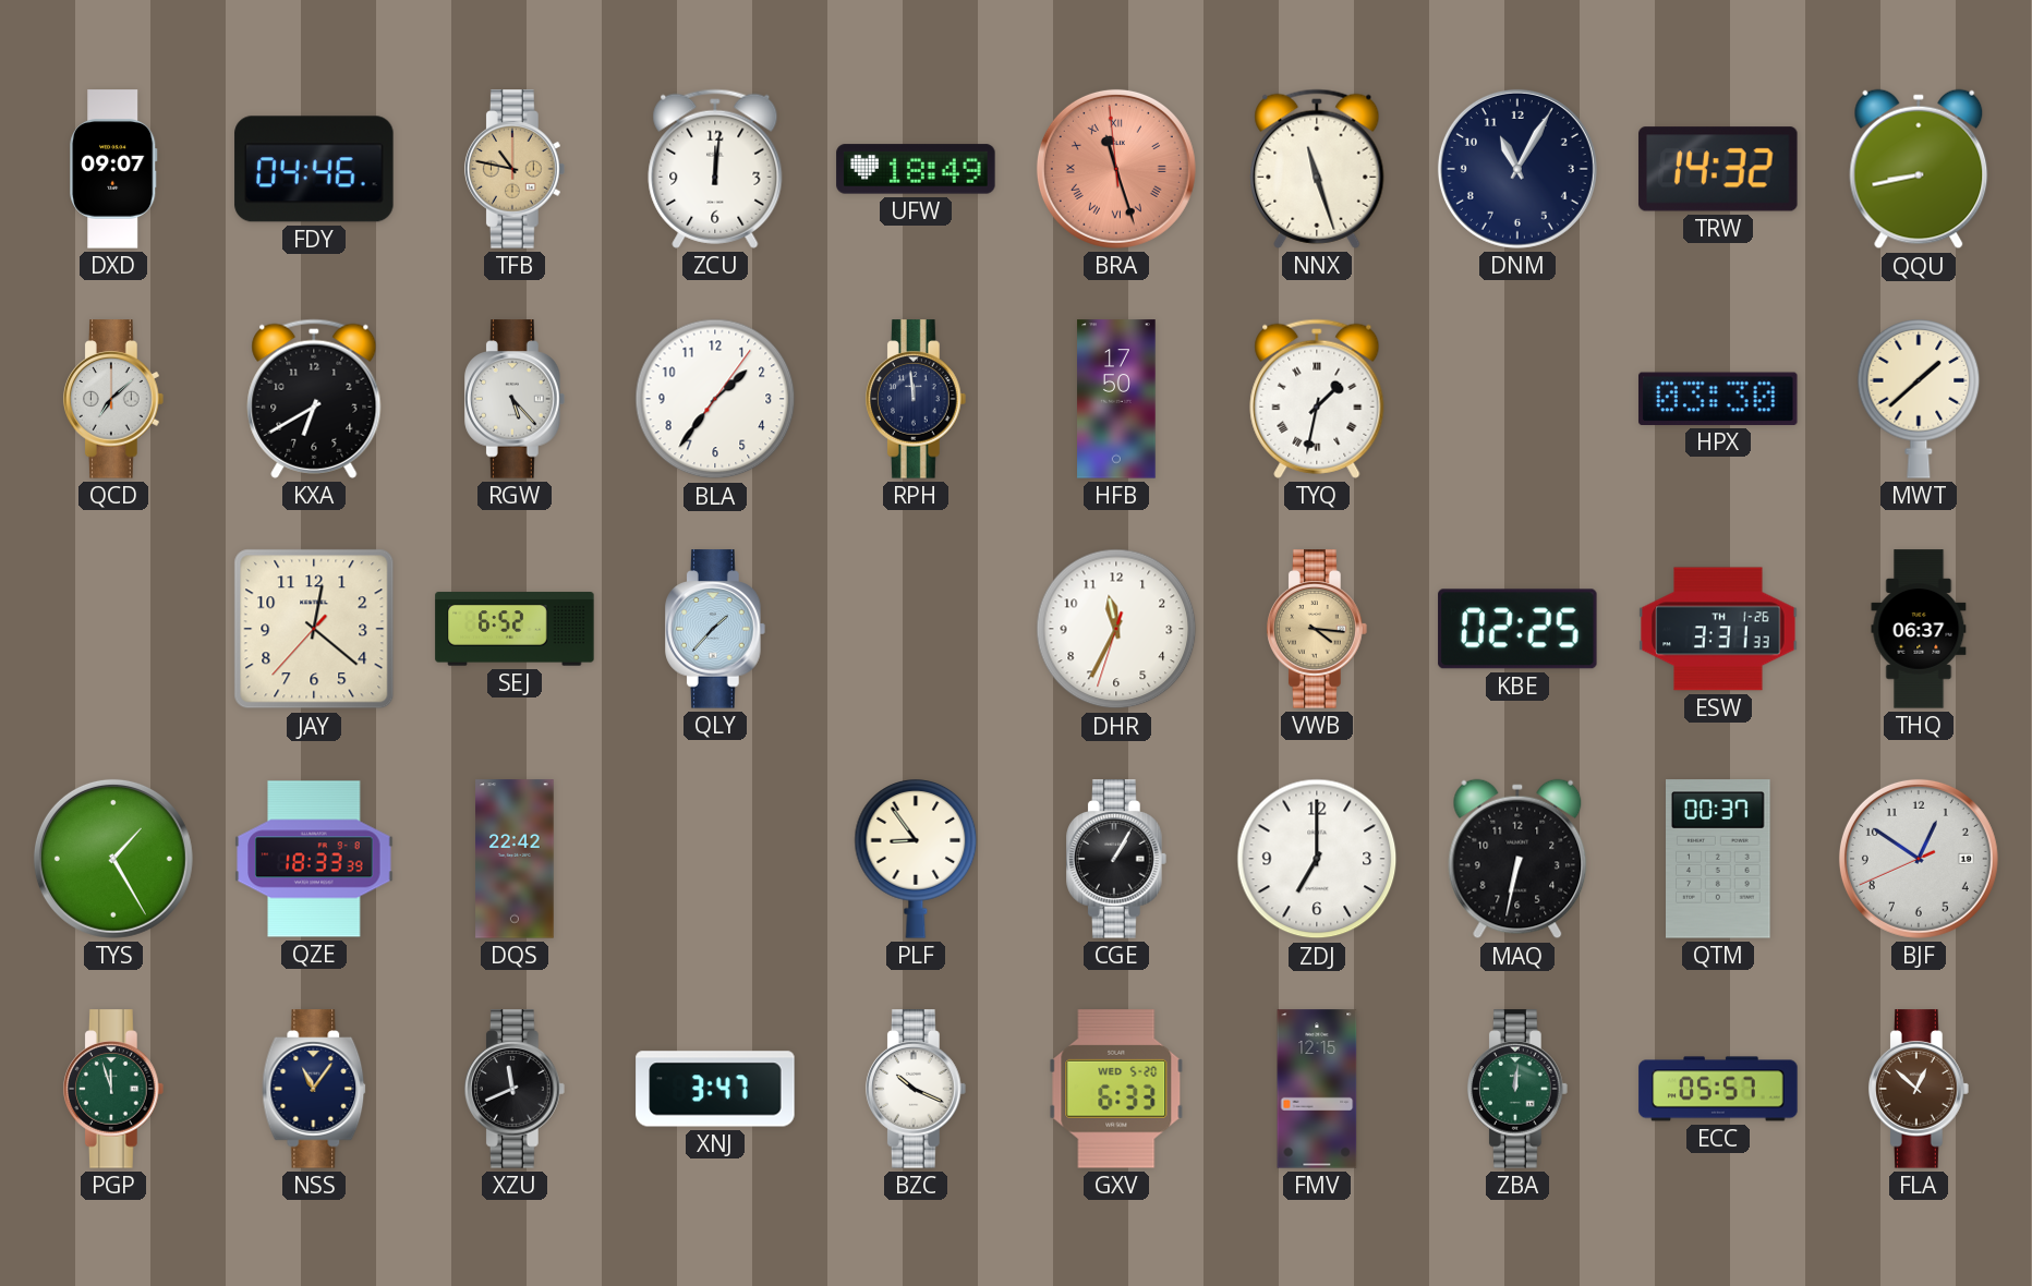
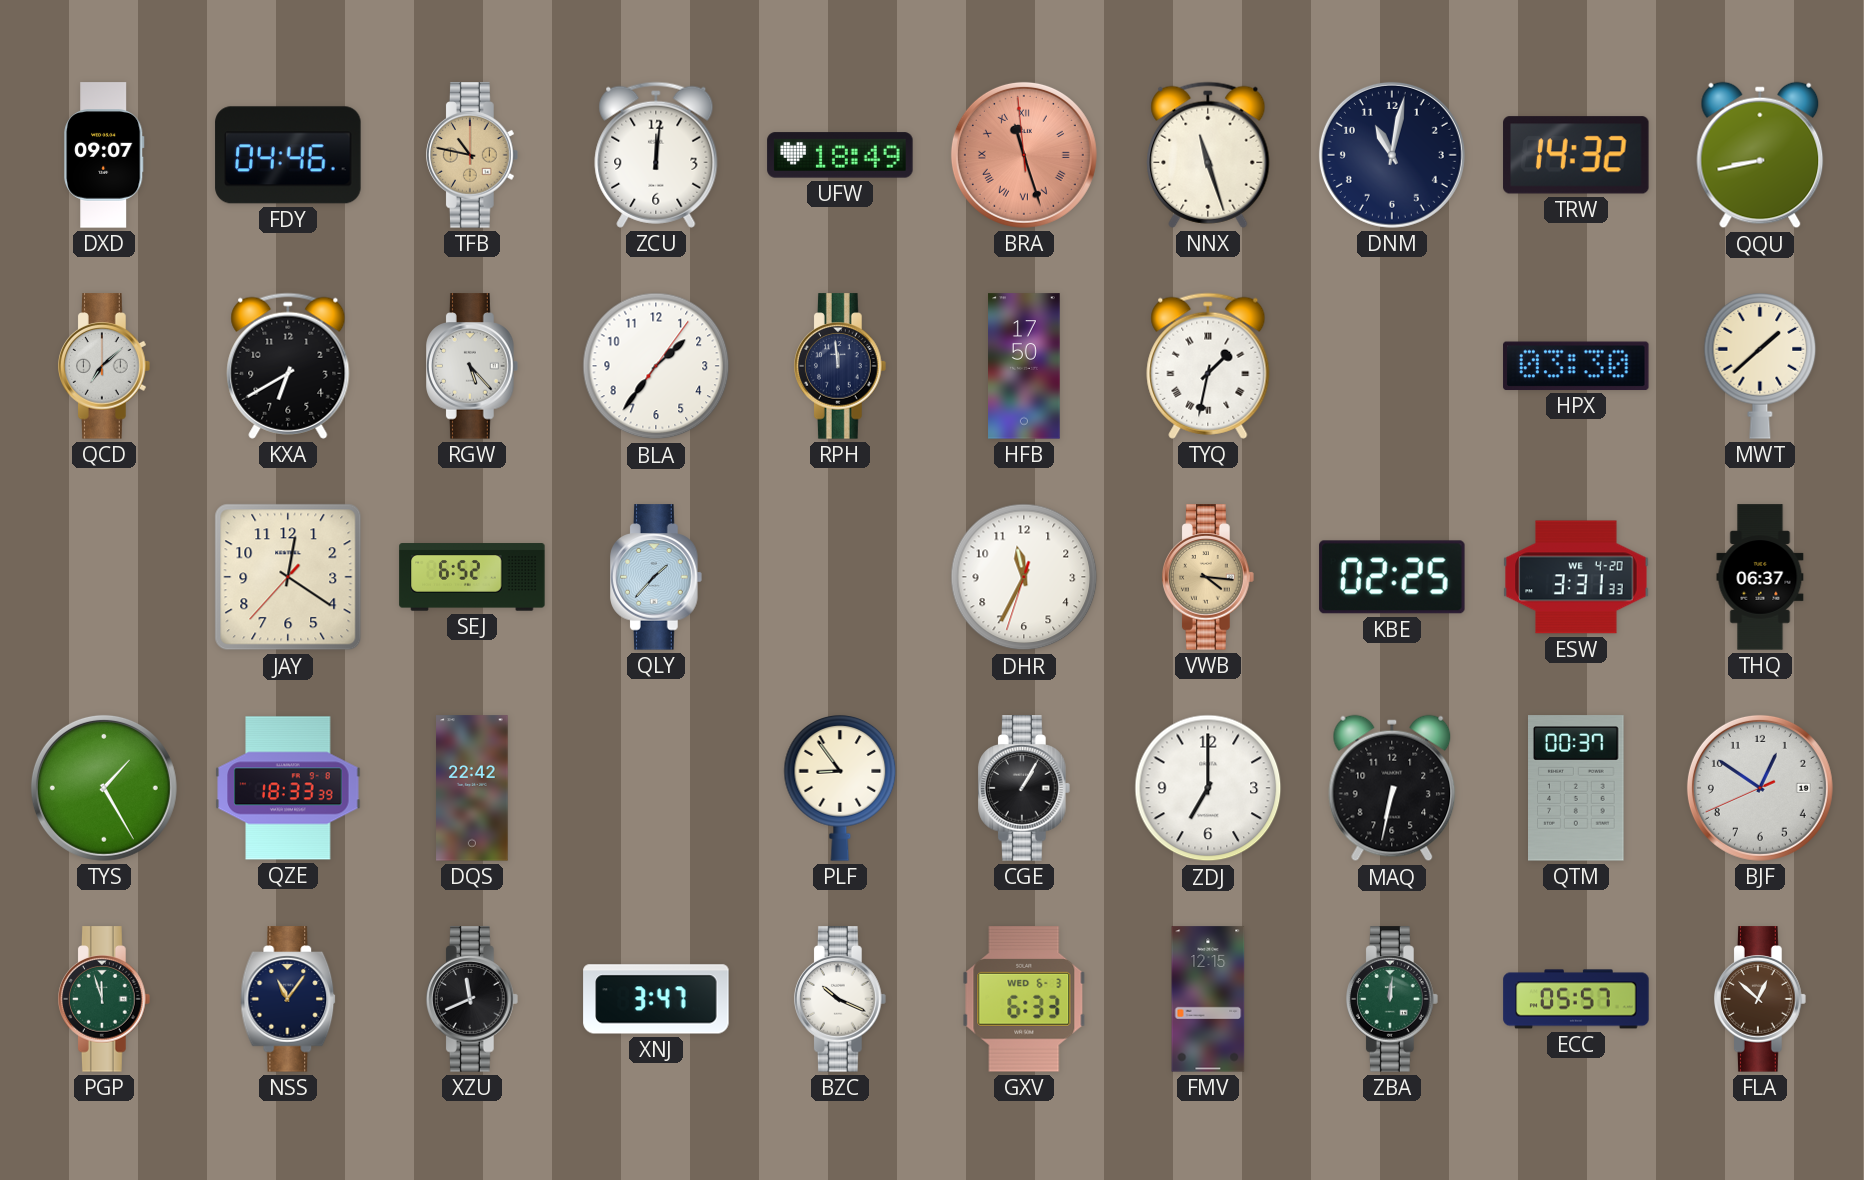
DNM: 11:05 -> 11:02
JAY: 12:21 -> 12:20
ESW date: TH 1-26 -> WE 4-20
GXV date: WED 5-20 -> WED 6-3
